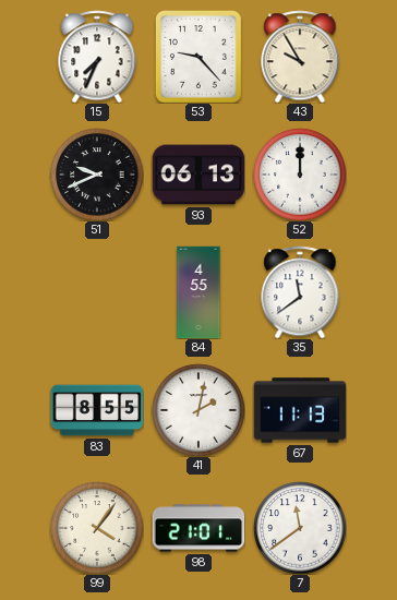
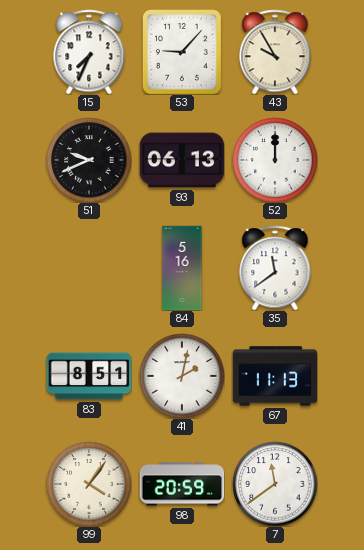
53: 9:23 -> 9:07
84: 4:55 -> 5:16
83: 8:55 -> 8:51
98: 21:01 -> 20:59
